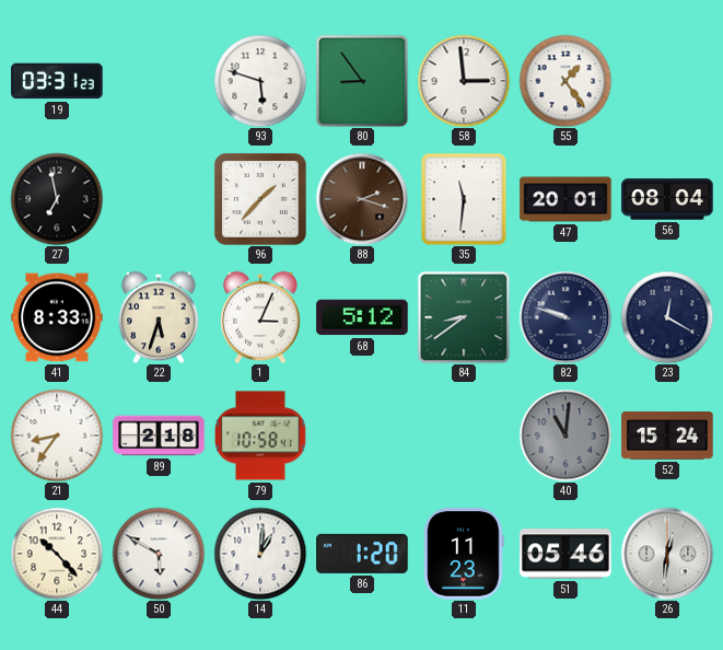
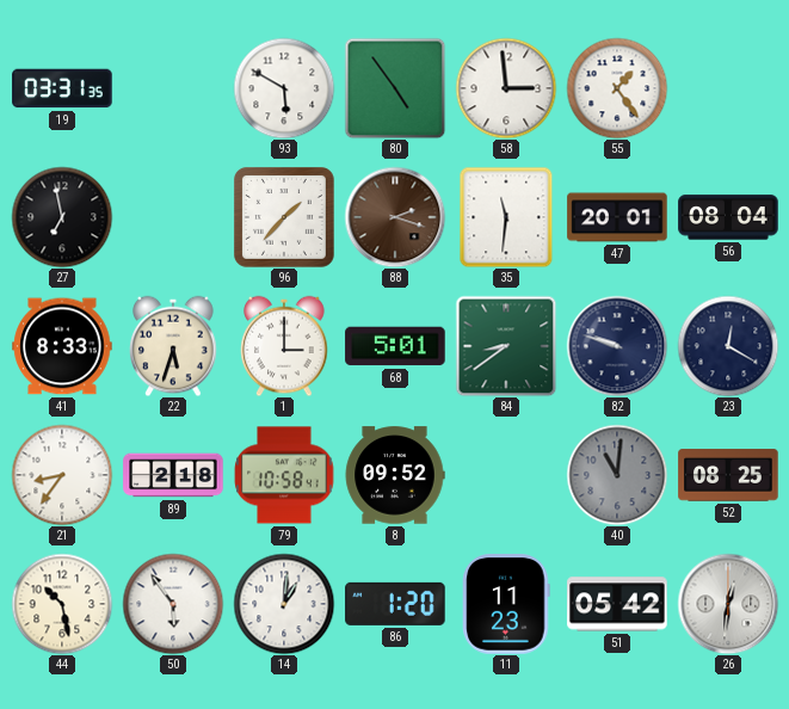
19: 03:31:23 -> 03:31:35
93: 5:48 -> 5:50
80: 8:54 -> 4:54
1: 3:04 -> 3:00
68: 5:12 -> 5:01
8: none -> 09:52
52: 15:24 -> 08:25
44: 10:23 -> 10:28
50: 5:50 -> 5:54
51: 05:46 -> 05:42
